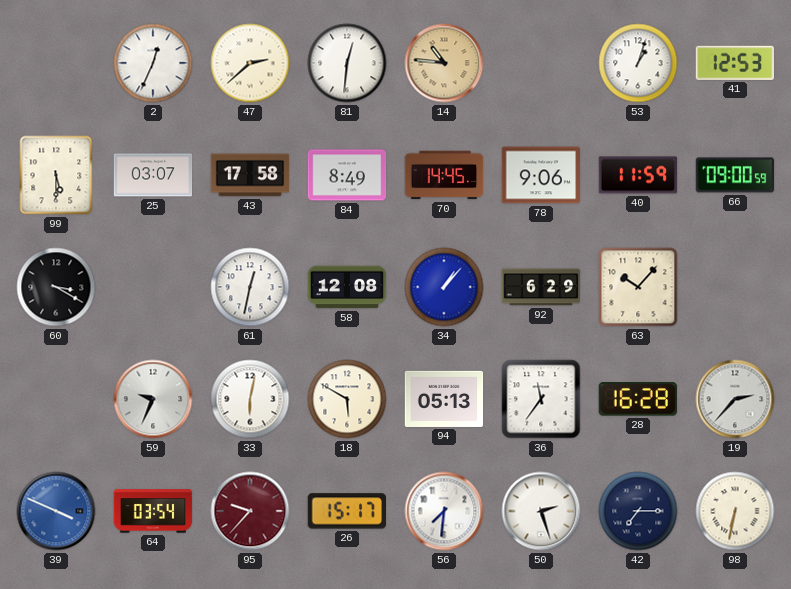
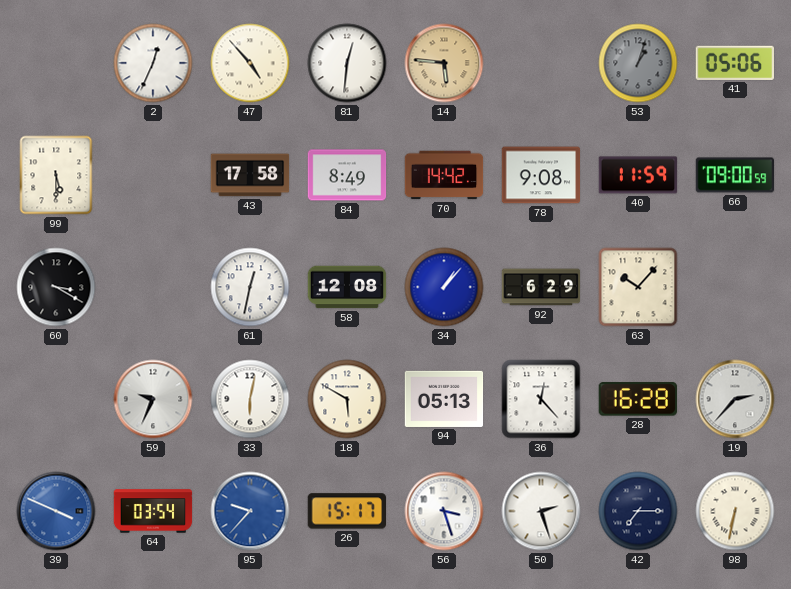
47: 2:38 -> 4:53
14: 10:46 -> 5:46
53 dial: white -> grey
41: 12:53 -> 05:06
25: 03:07 -> none
70: 14:45 -> 14:42
78: 9:06 -> 9:08
36: 11:36 -> 12:23
95 dial: burgundy -> blue
56: 7:31 -> 3:27
